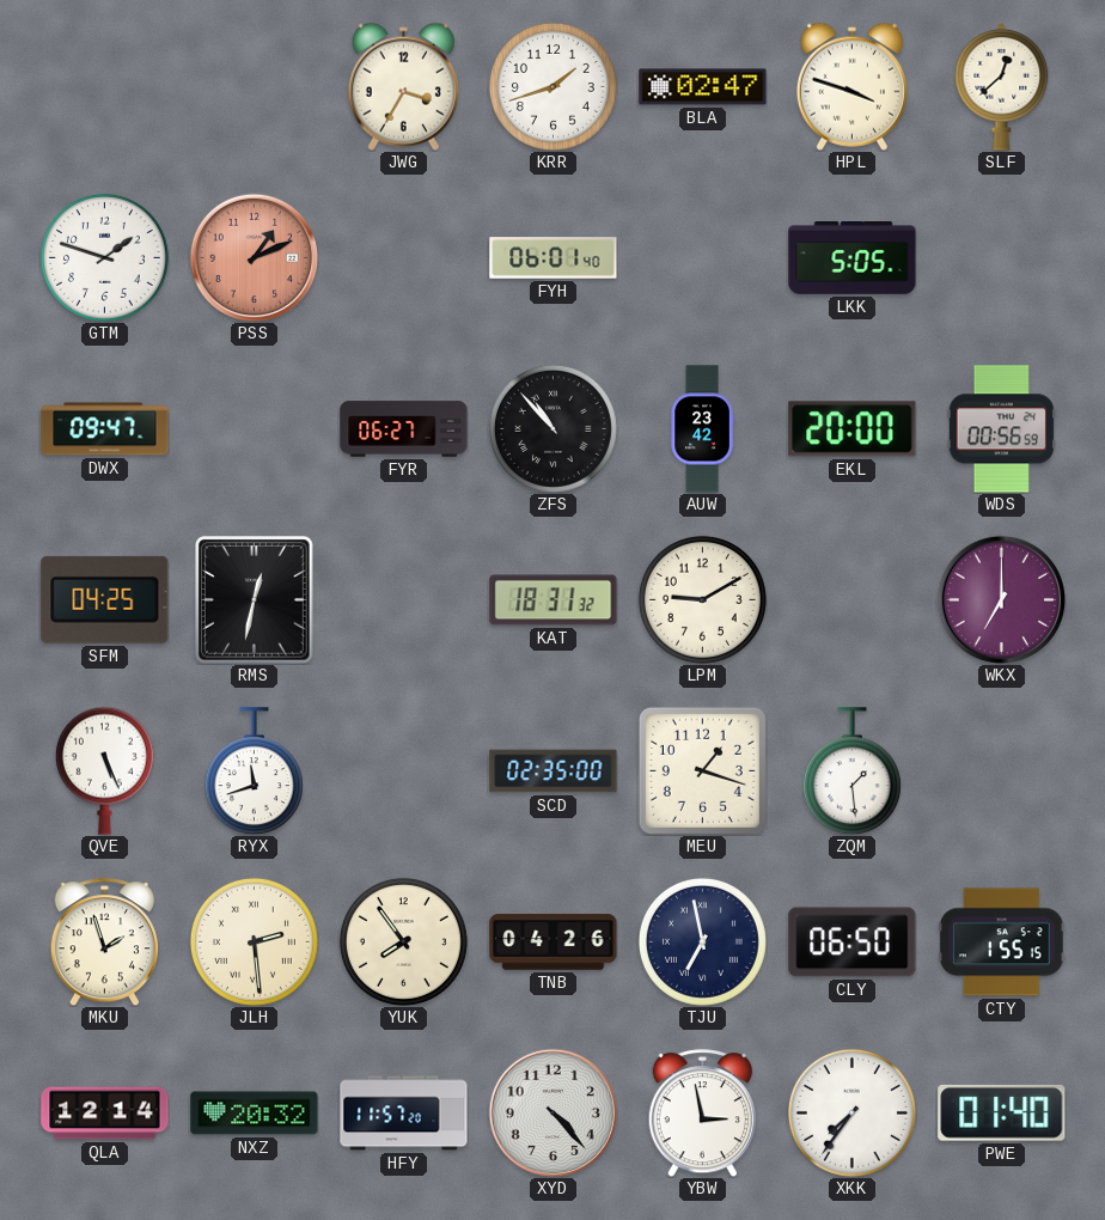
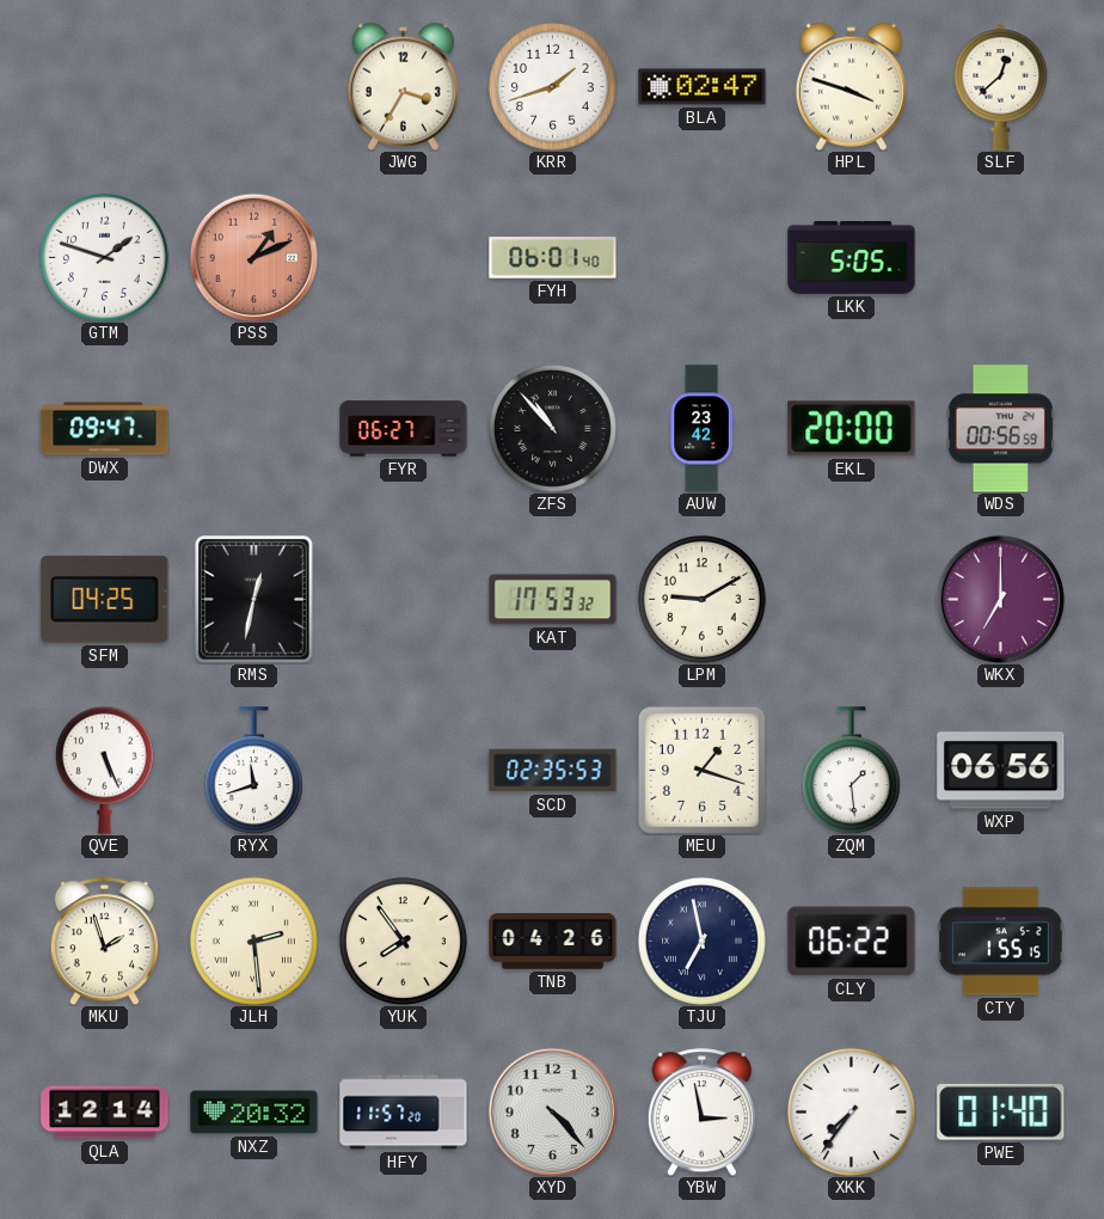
KAT: 18:31 -> 17:53
SCD: 02:35:00 -> 02:35:53
WXP: none -> 06:56
CLY: 06:50 -> 06:22
